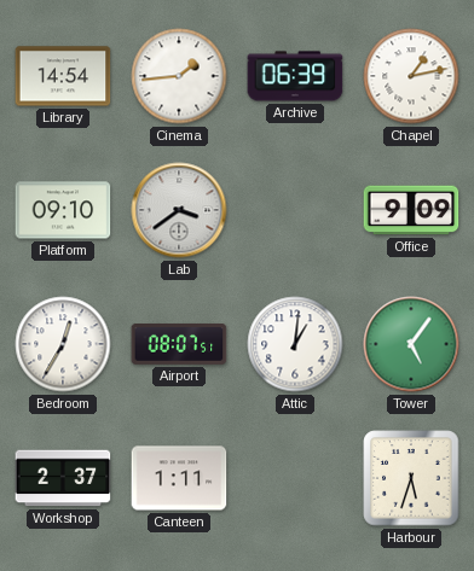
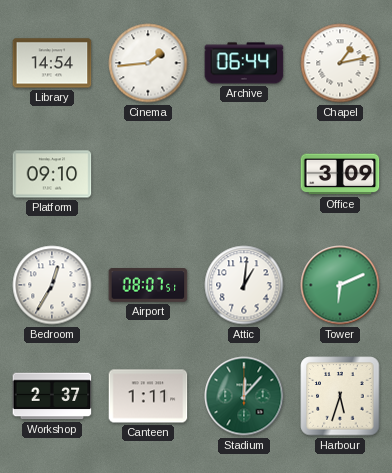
Archive: 06:39 -> 06:44
Lab: 3:39 -> none
Office: 9:09 -> 3:09
Tower: 5:06 -> 6:11
Stadium: none -> 12:07
